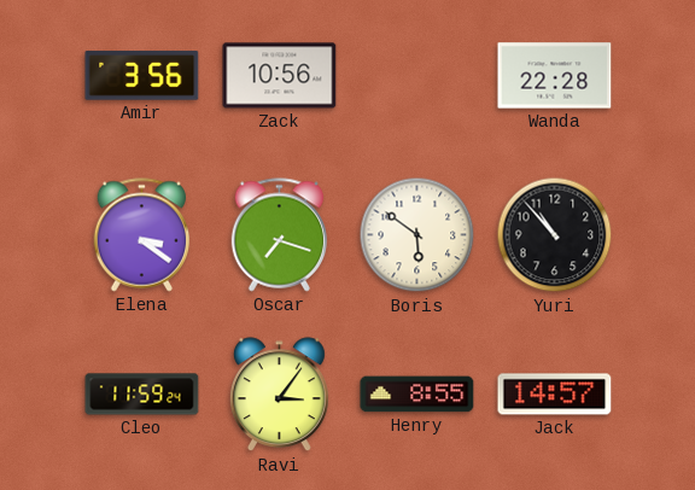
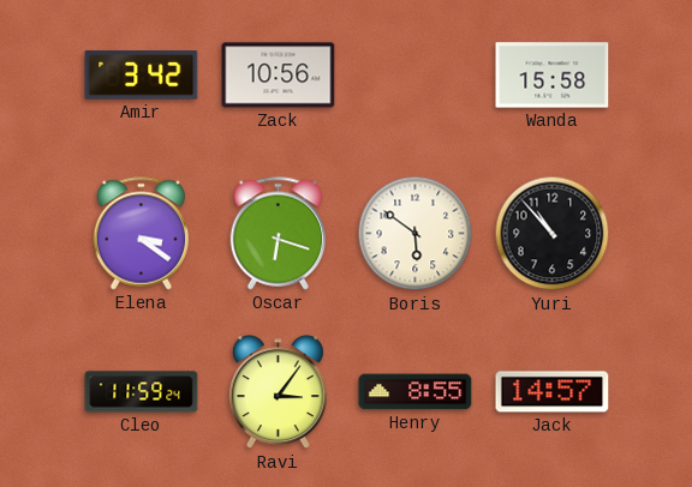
Amir: 3:56 -> 3:42
Wanda: 22:28 -> 15:58
Oscar: 7:18 -> 6:18
